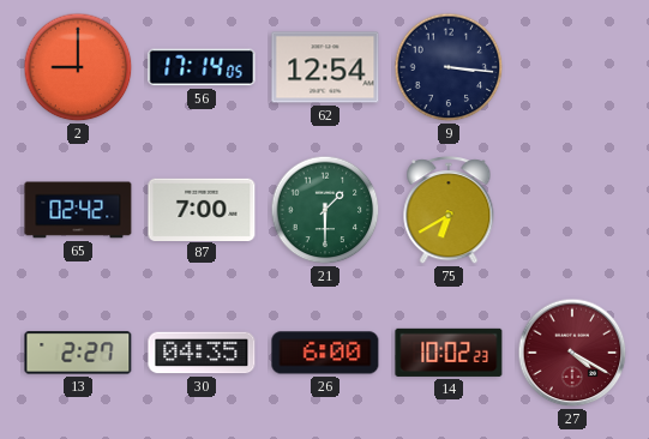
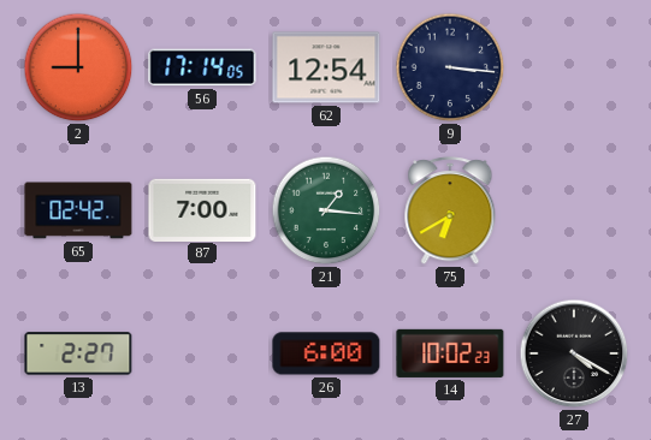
21: 1:30 -> 1:16
30: 04:35 -> none
27 dial: burgundy -> black
